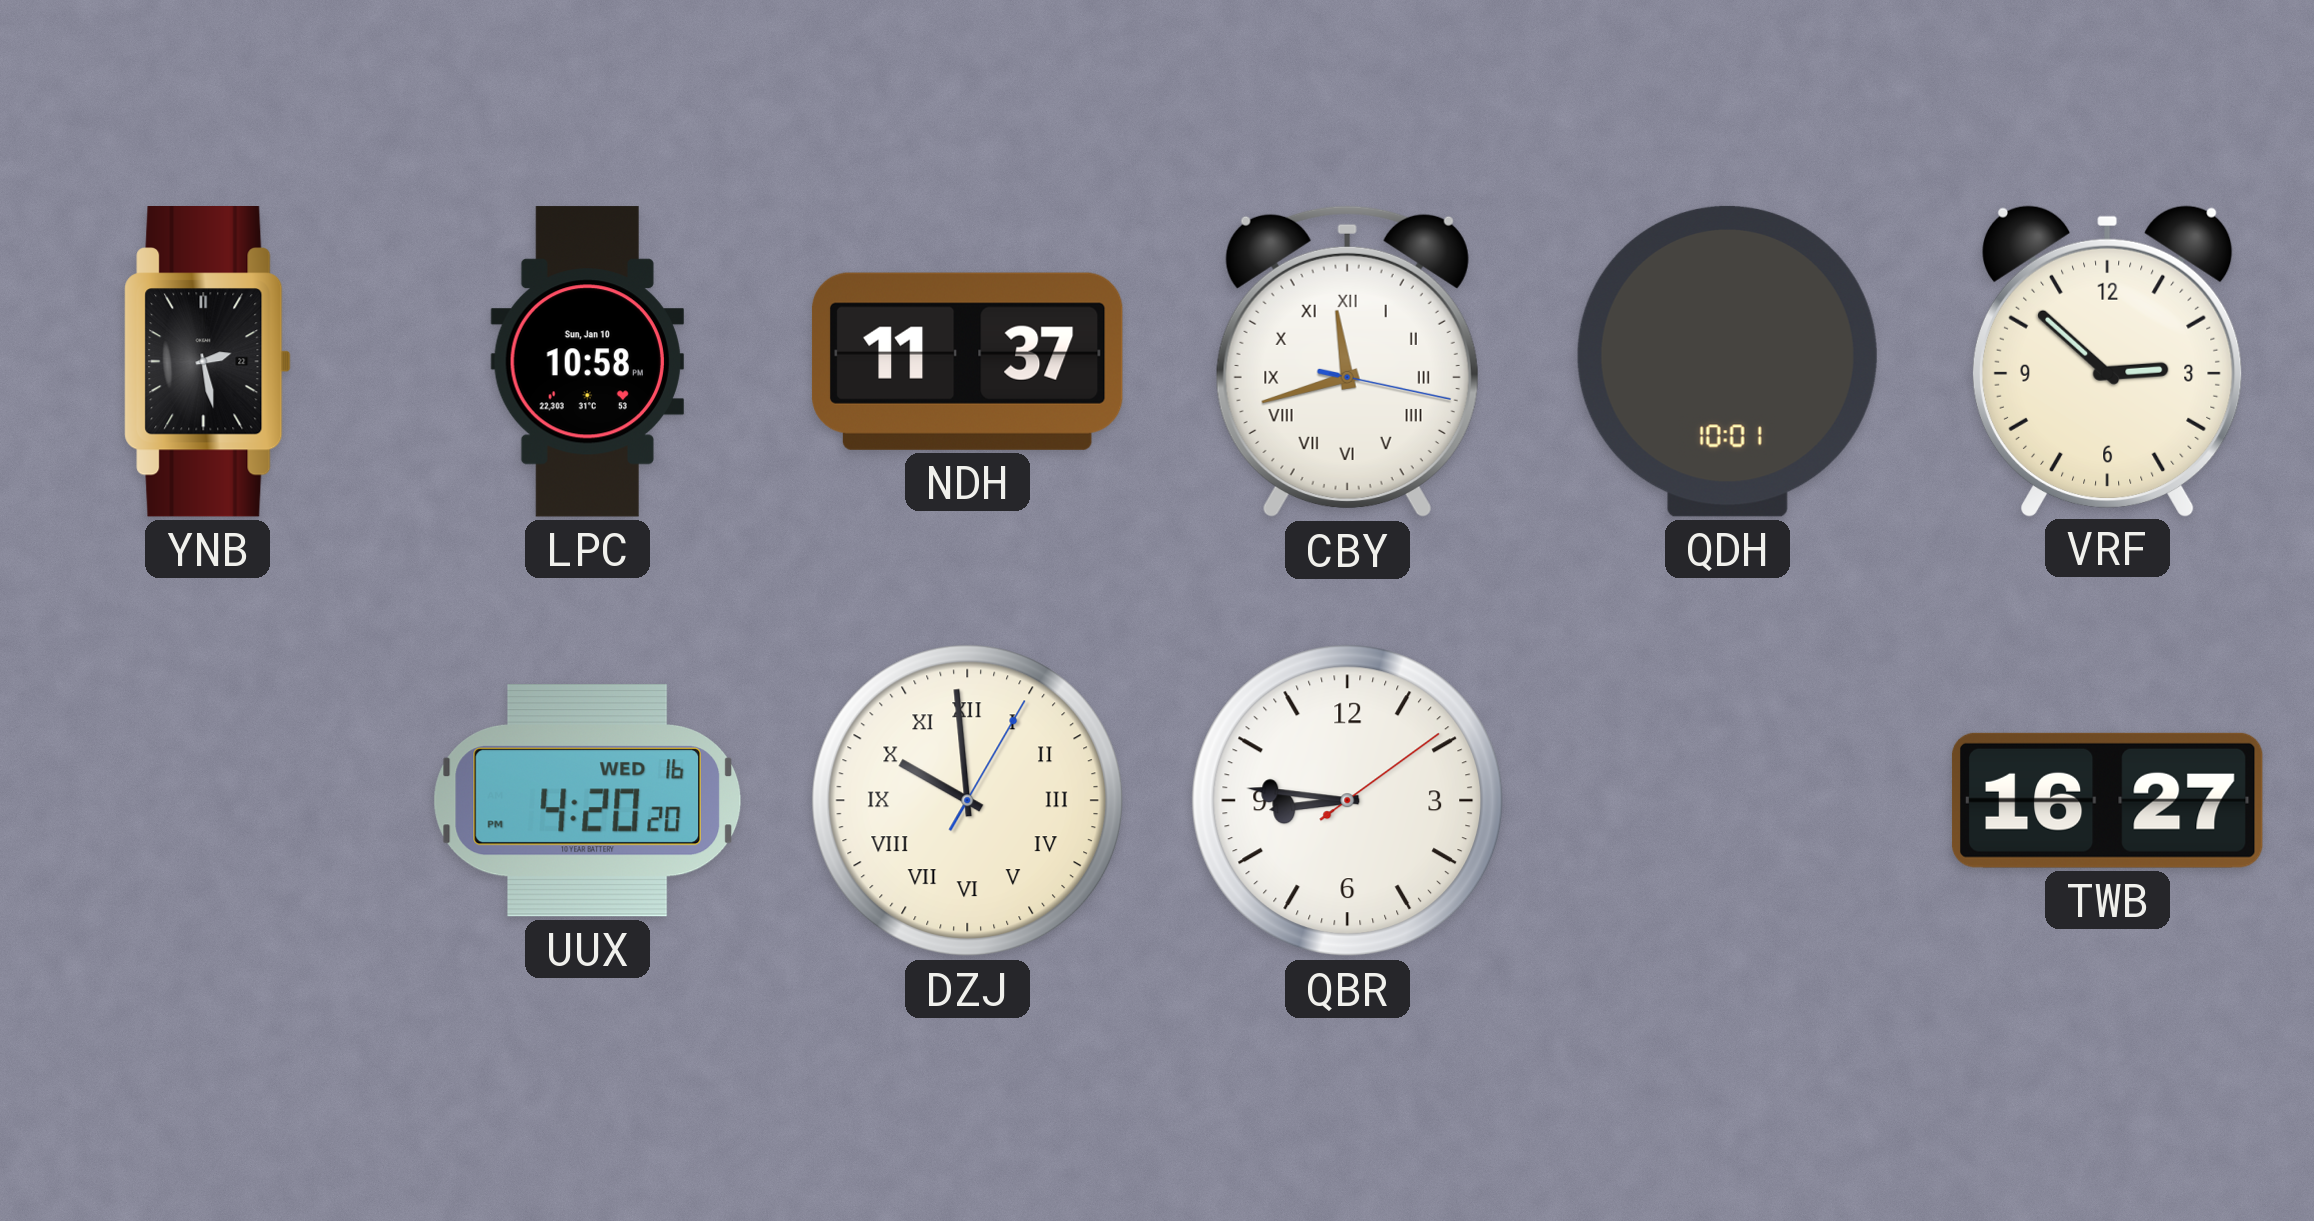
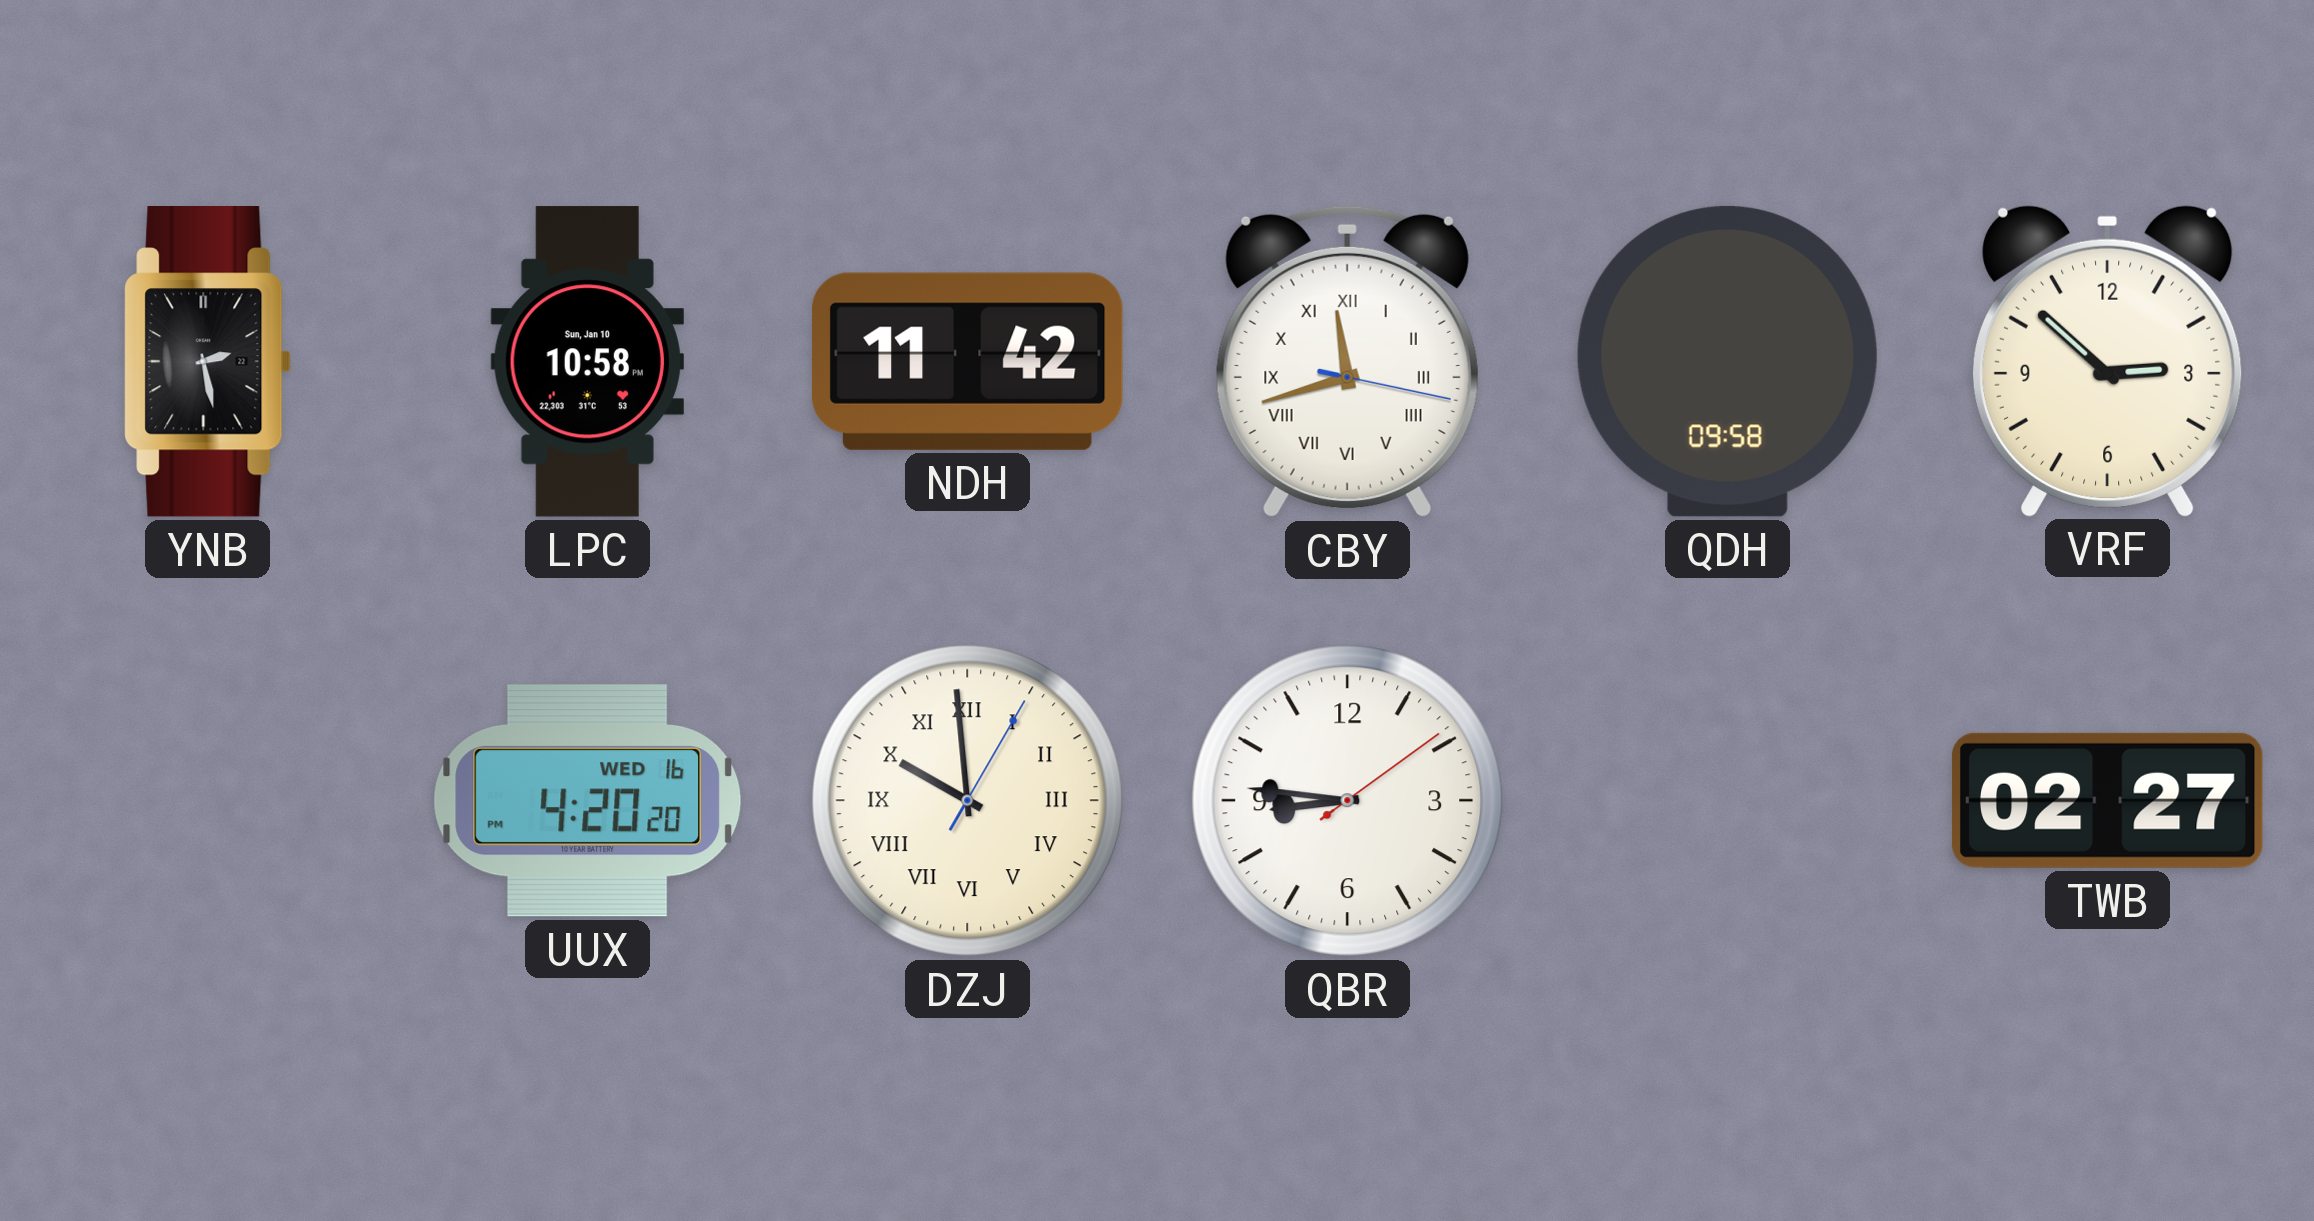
NDH: 11:37 -> 11:42
QDH: 10:01 -> 09:58
TWB: 16:27 -> 02:27
